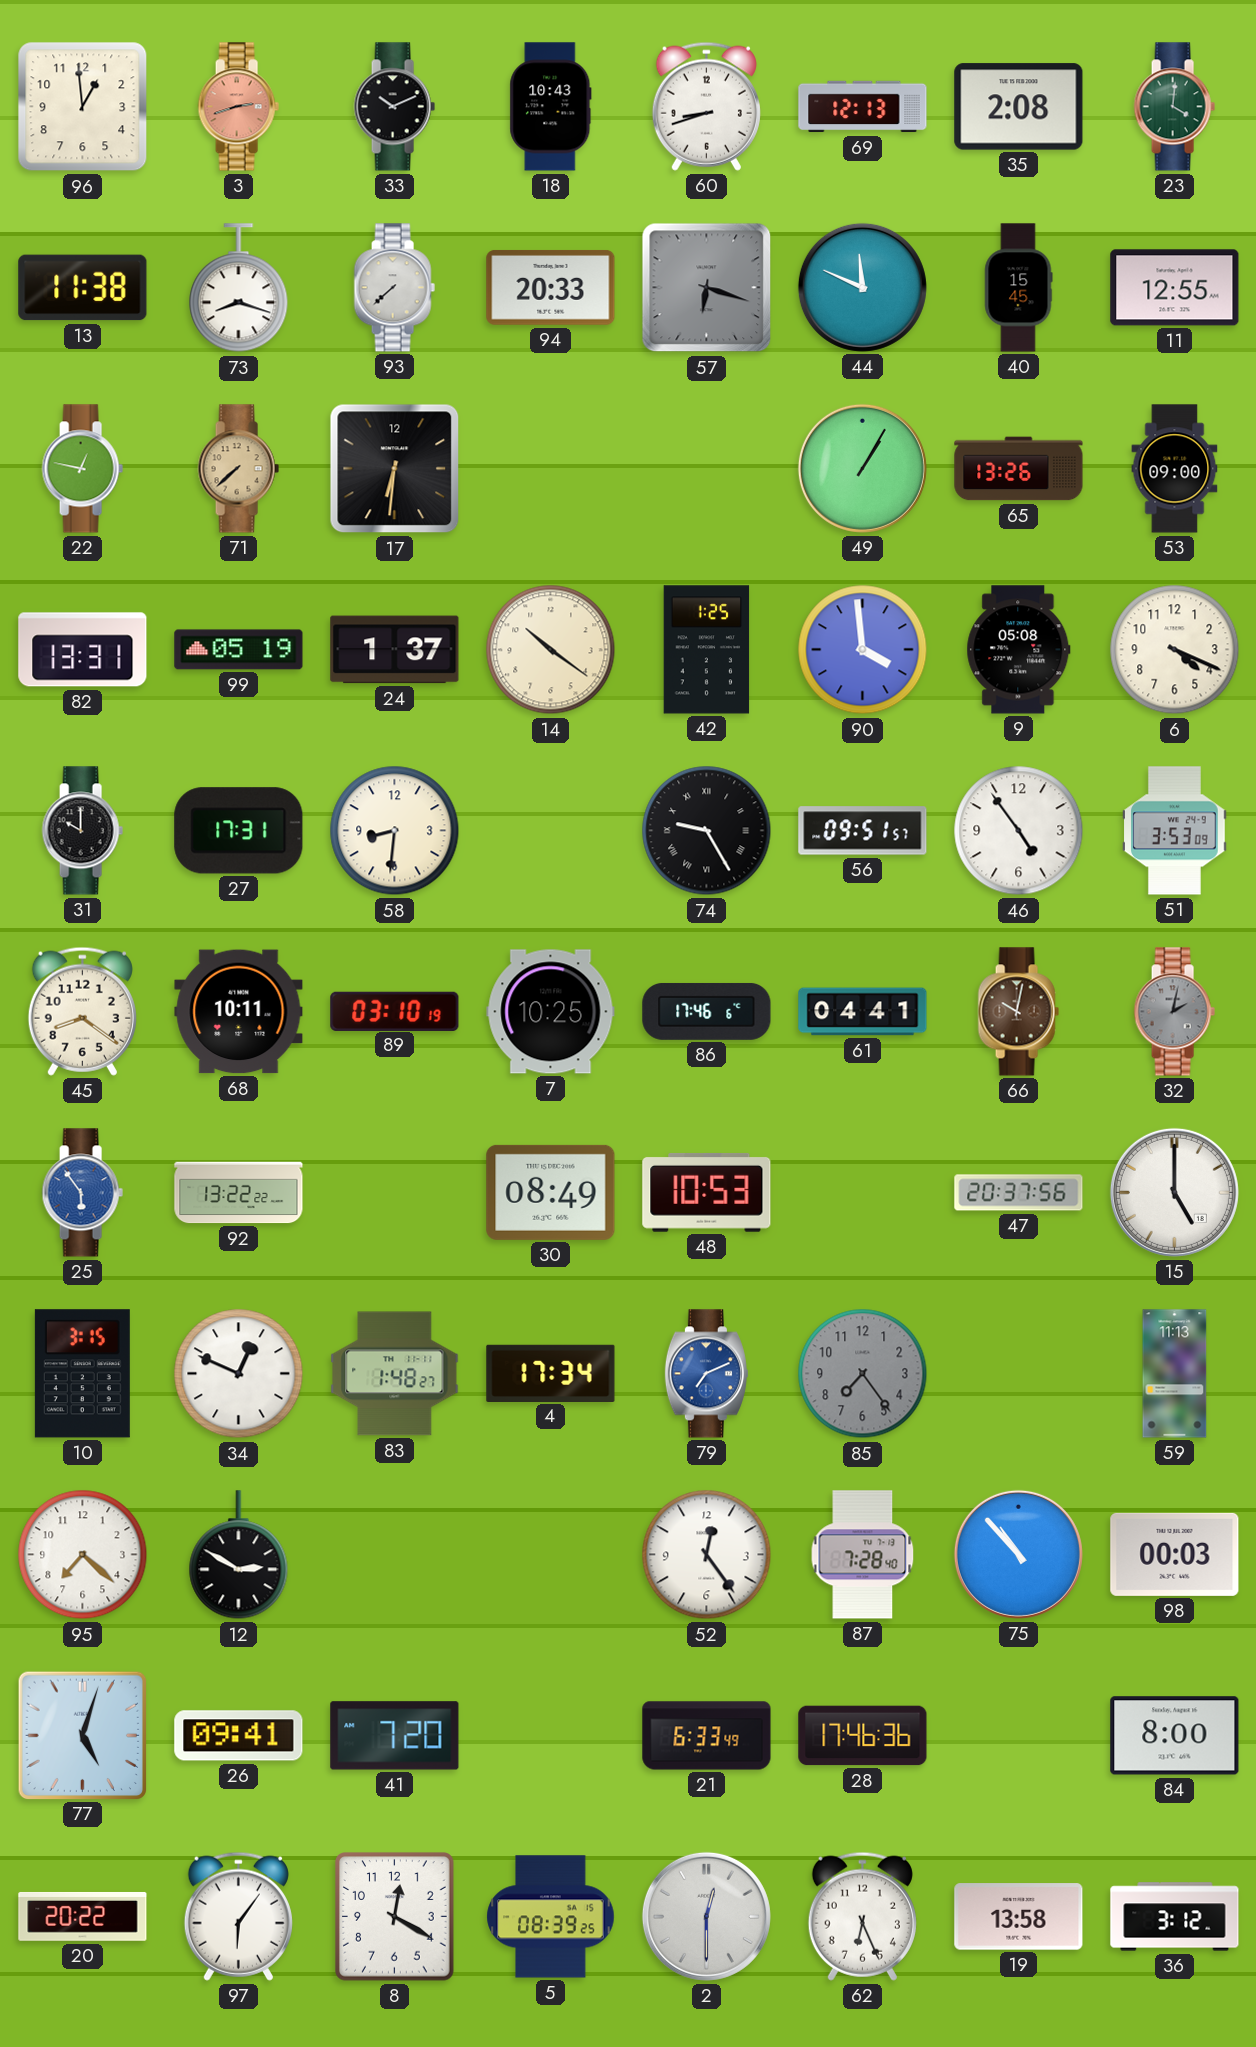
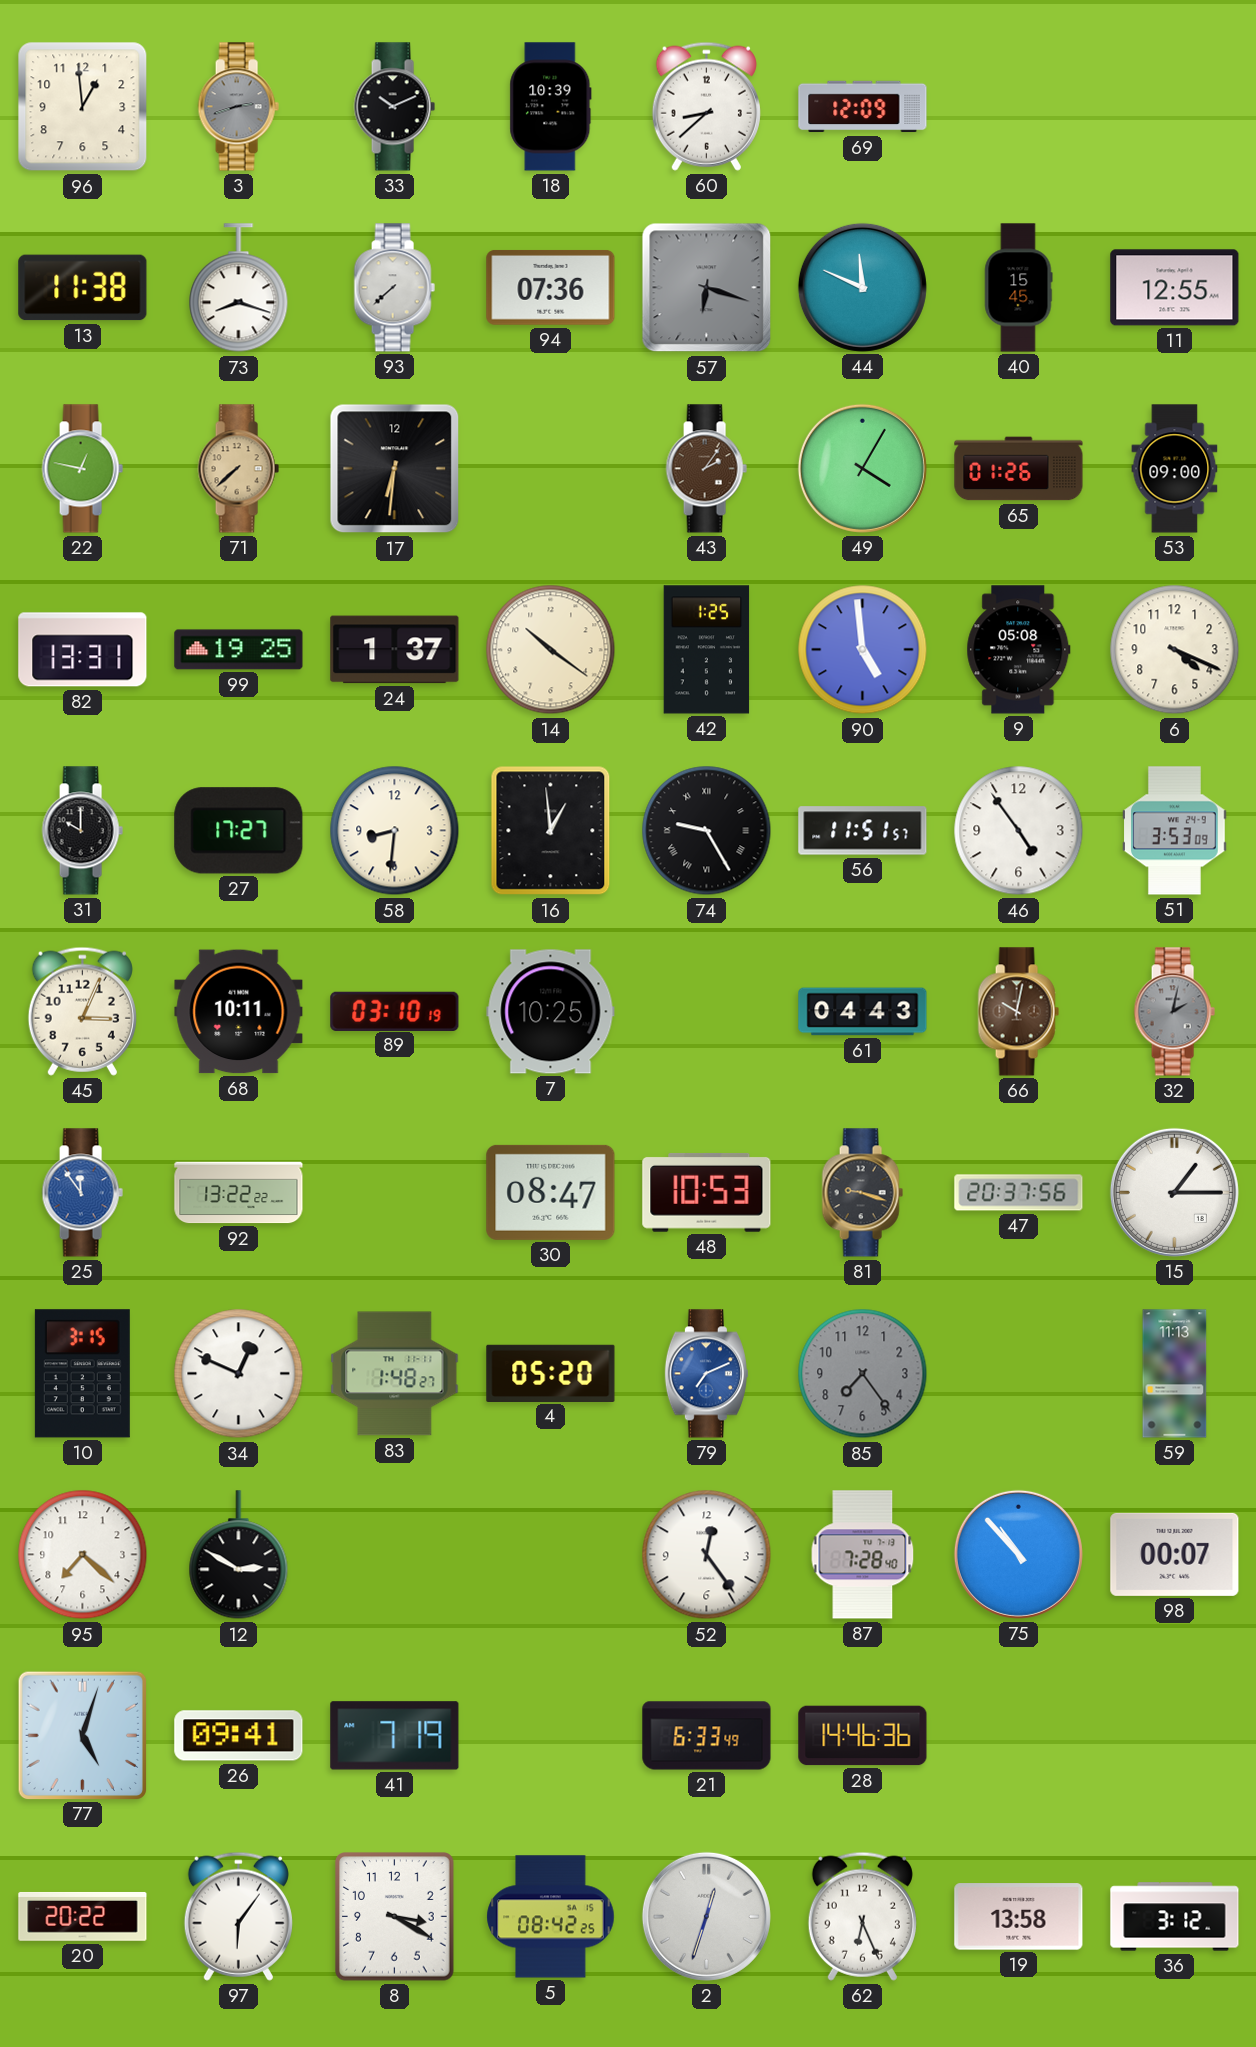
3 dial: salmon -> grey
18: 10:43 -> 10:39
60: 8:42 -> 8:38
69: 12:13 -> 12:09
35: 2:08 -> none
23: 4:01 -> none
94: 20:33 -> 07:36
43: none -> 2:06
49: 1:05 -> 4:05
65: 13:26 -> 01:26
99: 05:19 -> 19:25
90: 3:59 -> 4:59
27: 17:31 -> 17:27
16: none -> 12:59
56: 09:51 -> 11:51
45: 8:21 -> 3:04
86: 17:46 -> none
61: 04:41 -> 04:43
25: 5:54 -> 11:54
30: 08:49 -> 08:47
81: none -> 9:18
15: 5:00 -> 1:15
4: 17:34 -> 05:20
98: 00:03 -> 00:07
41: 7:20 -> 7:19
28: 17:46 -> 14:46
84: 8:00 -> none
8: 12:20 -> 3:20
5: 08:39 -> 08:42
2: 12:30 -> 12:33
